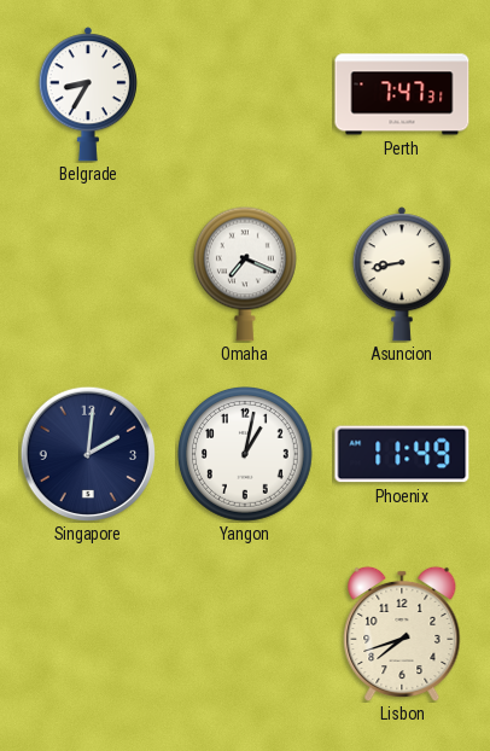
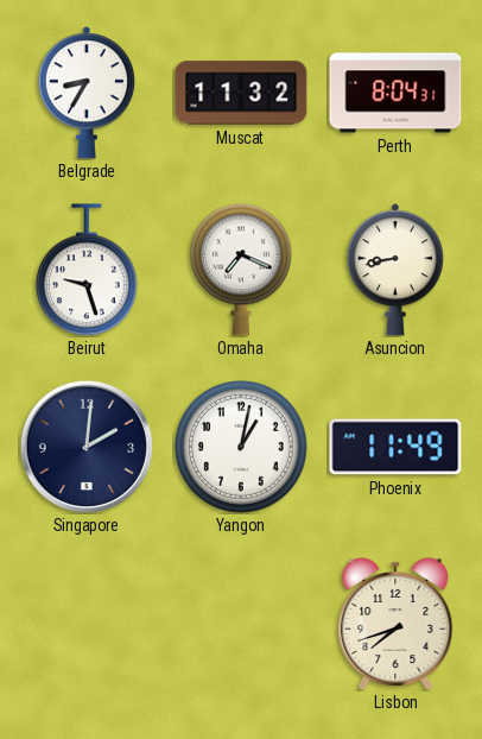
Muscat: none -> 11:32
Perth: 7:47 -> 8:04
Beirut: none -> 9:27
